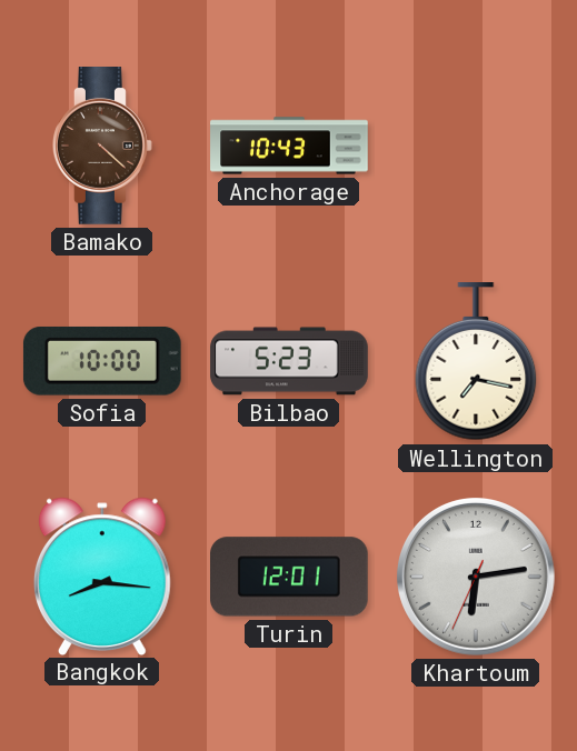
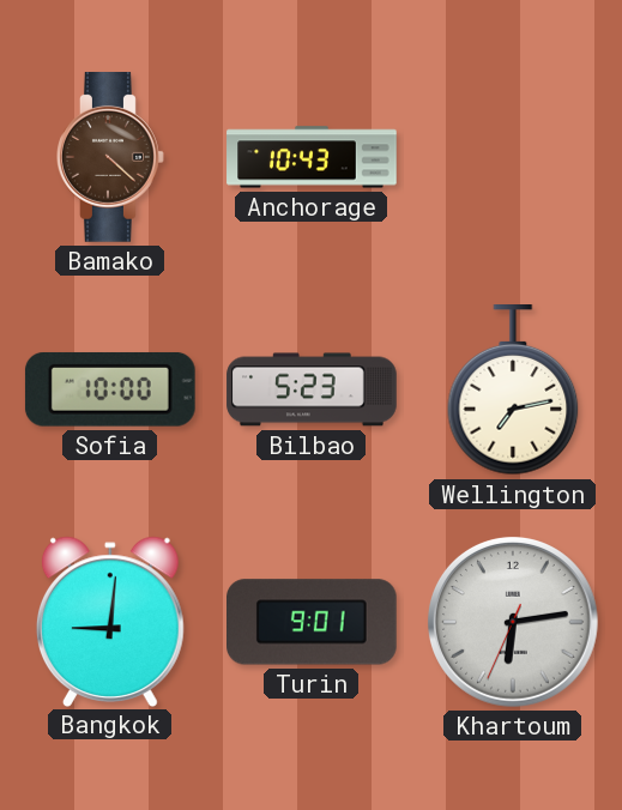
Wellington: 7:17 -> 7:13
Bangkok: 8:16 -> 9:01
Turin: 12:01 -> 9:01
